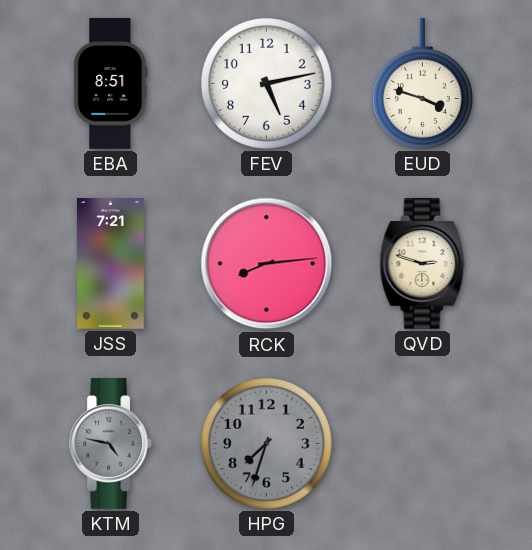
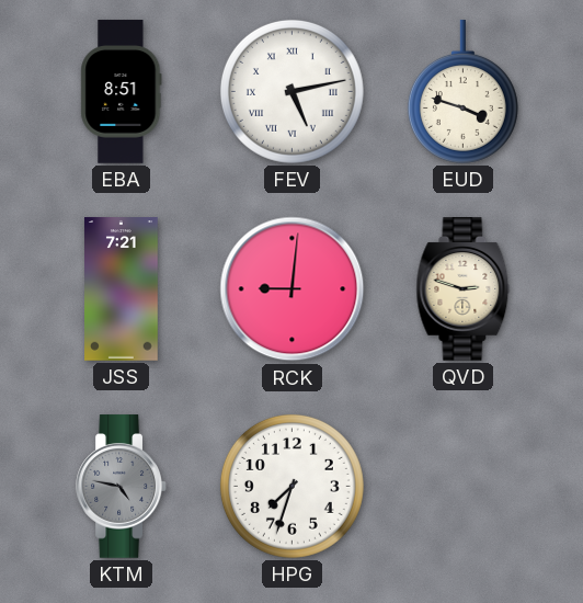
FEV numerals: Arabic -> Roman
RCK: 8:14 -> 9:01
HPG dial: grey -> white
